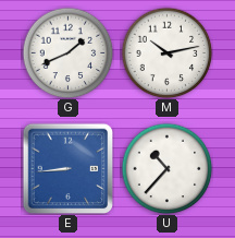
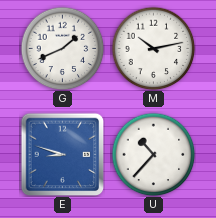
E: 8:44 -> 8:48
